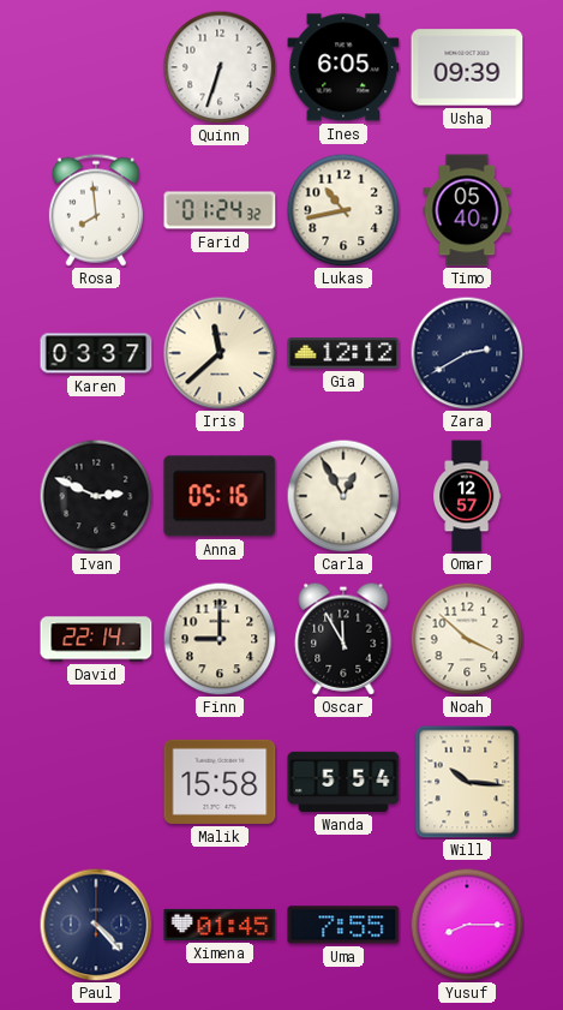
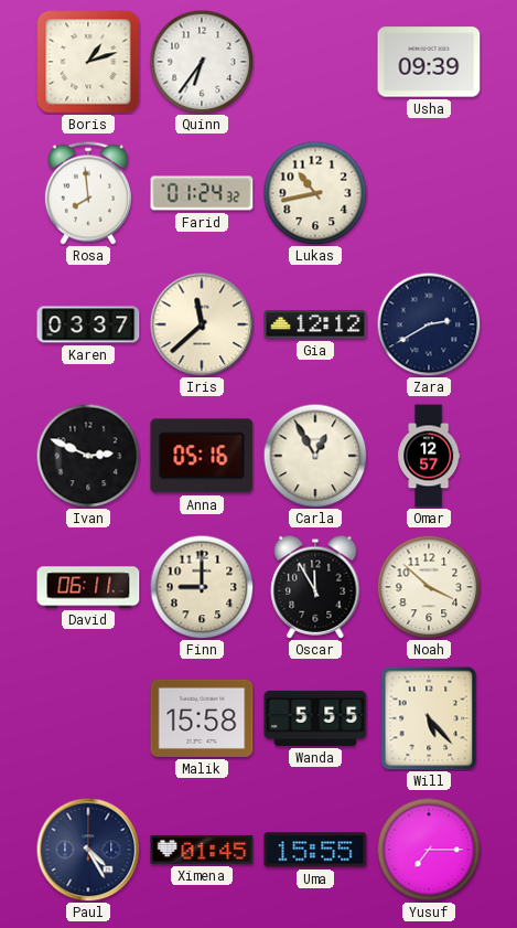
Boris: none -> 1:12
Quinn: 6:33 -> 6:36
Ines: 6:05 -> none
Timo: 05:40 -> none
David: 22:14 -> 06:11
Wanda: 5:54 -> 5:55
Will: 10:16 -> 5:23
Paul: 4:23 -> 4:25
Uma: 7:55 -> 15:55
Yusuf: 8:15 -> 7:15
